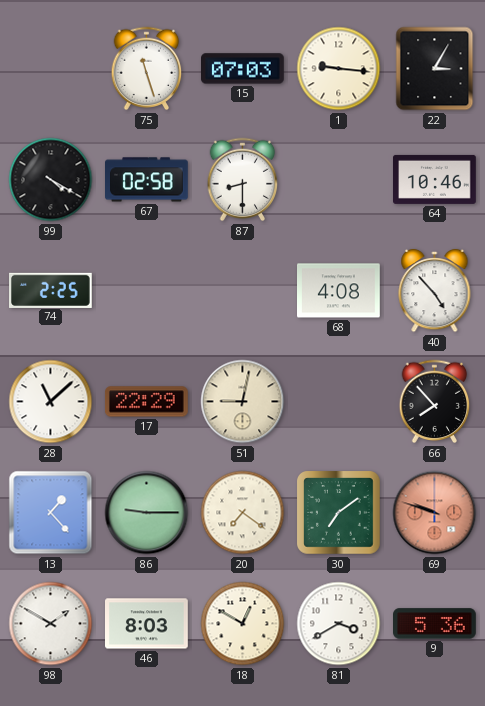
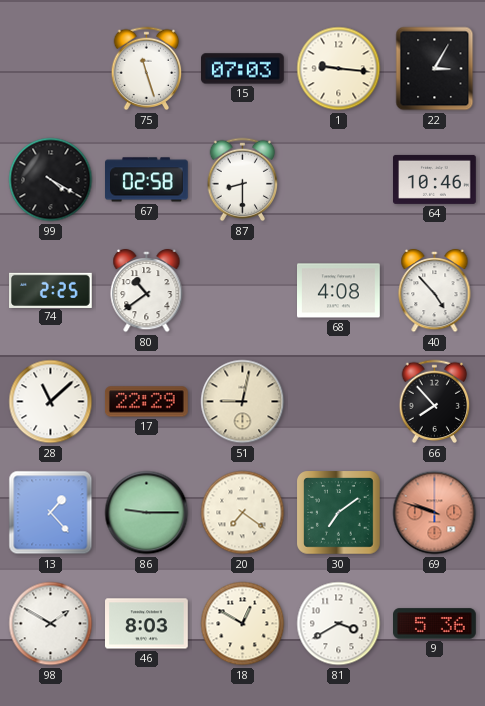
80: none -> 10:39
